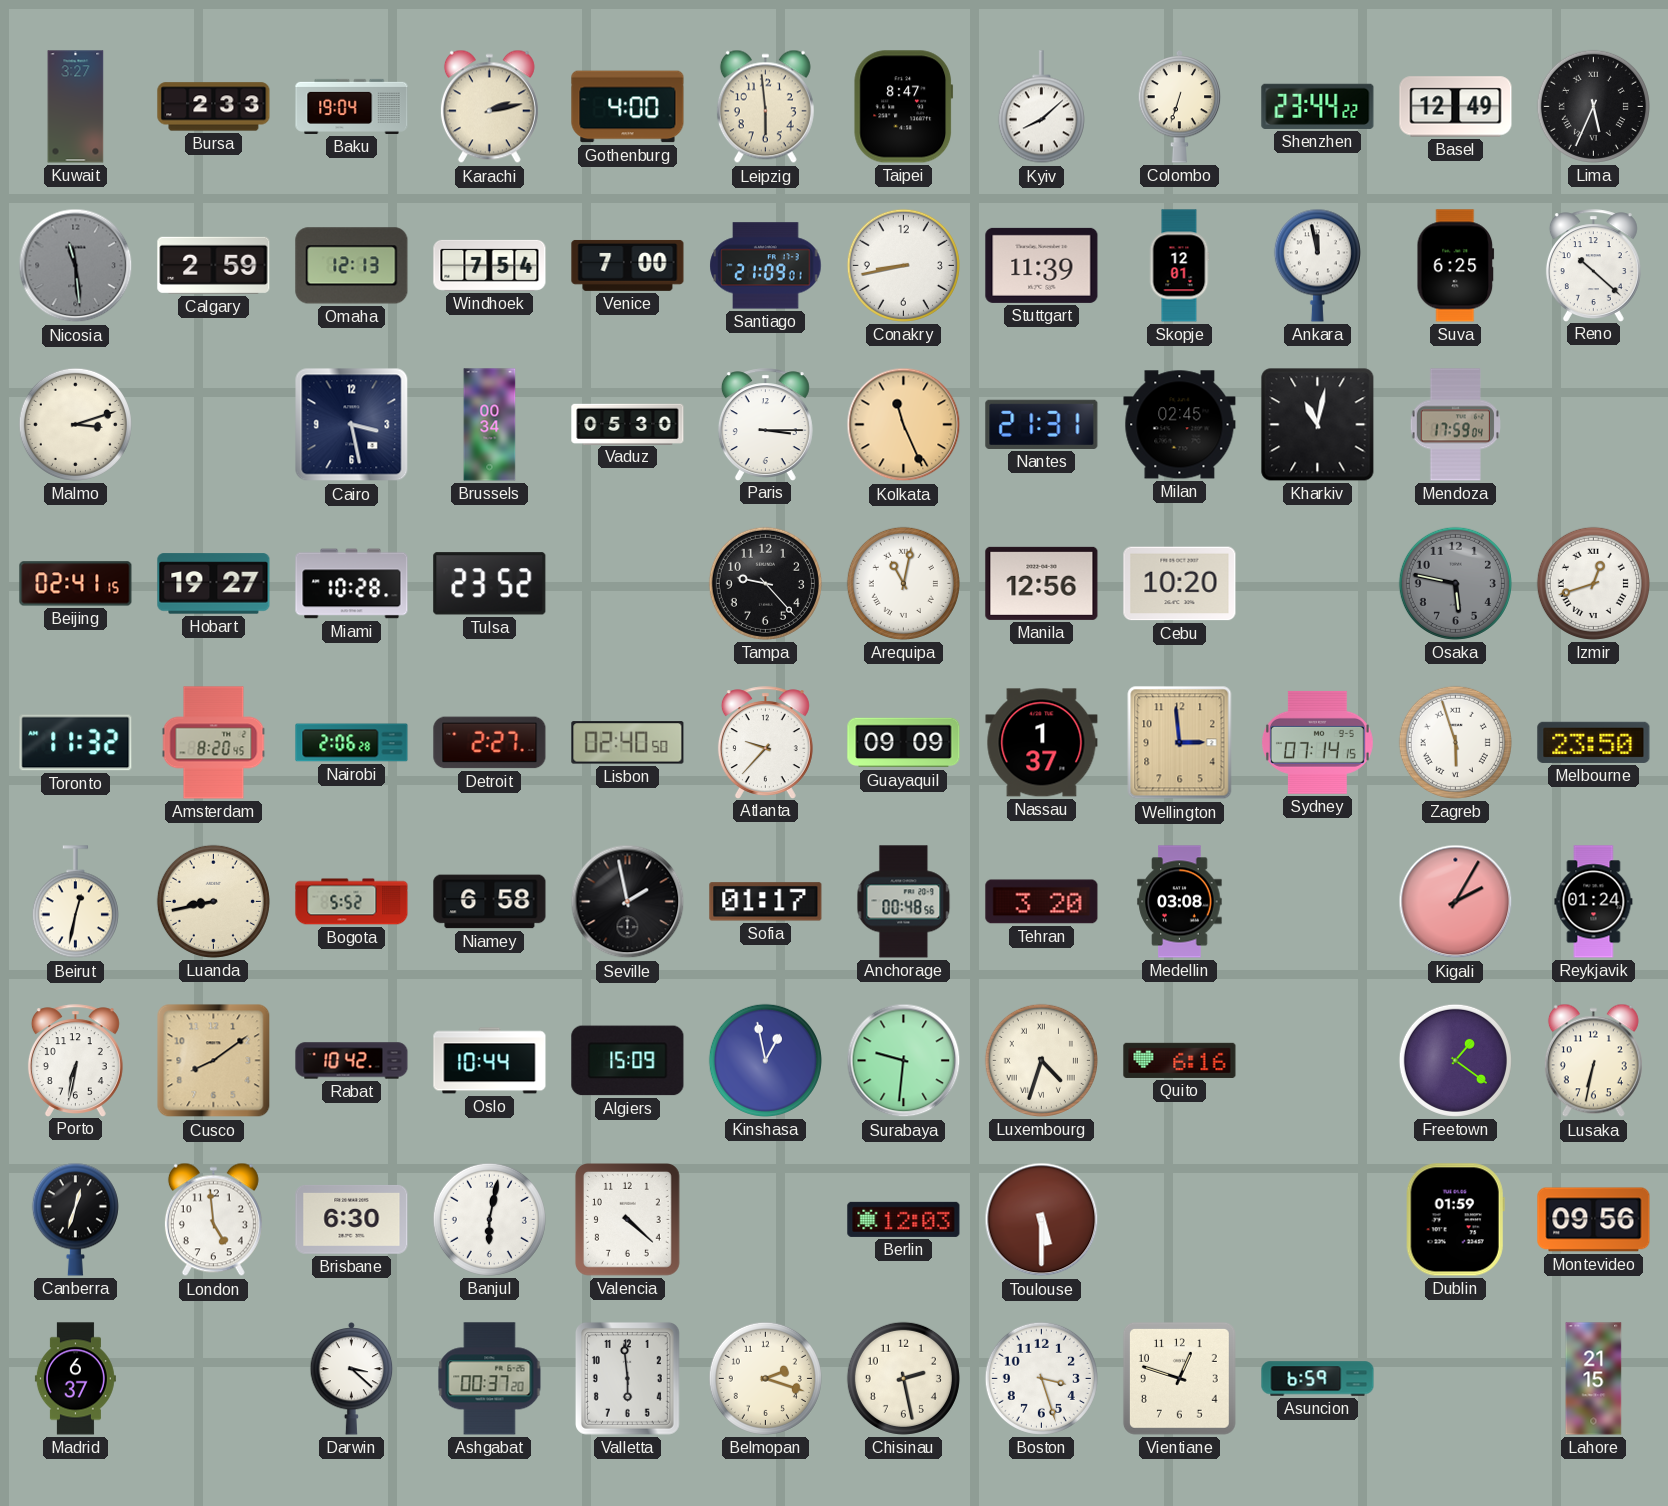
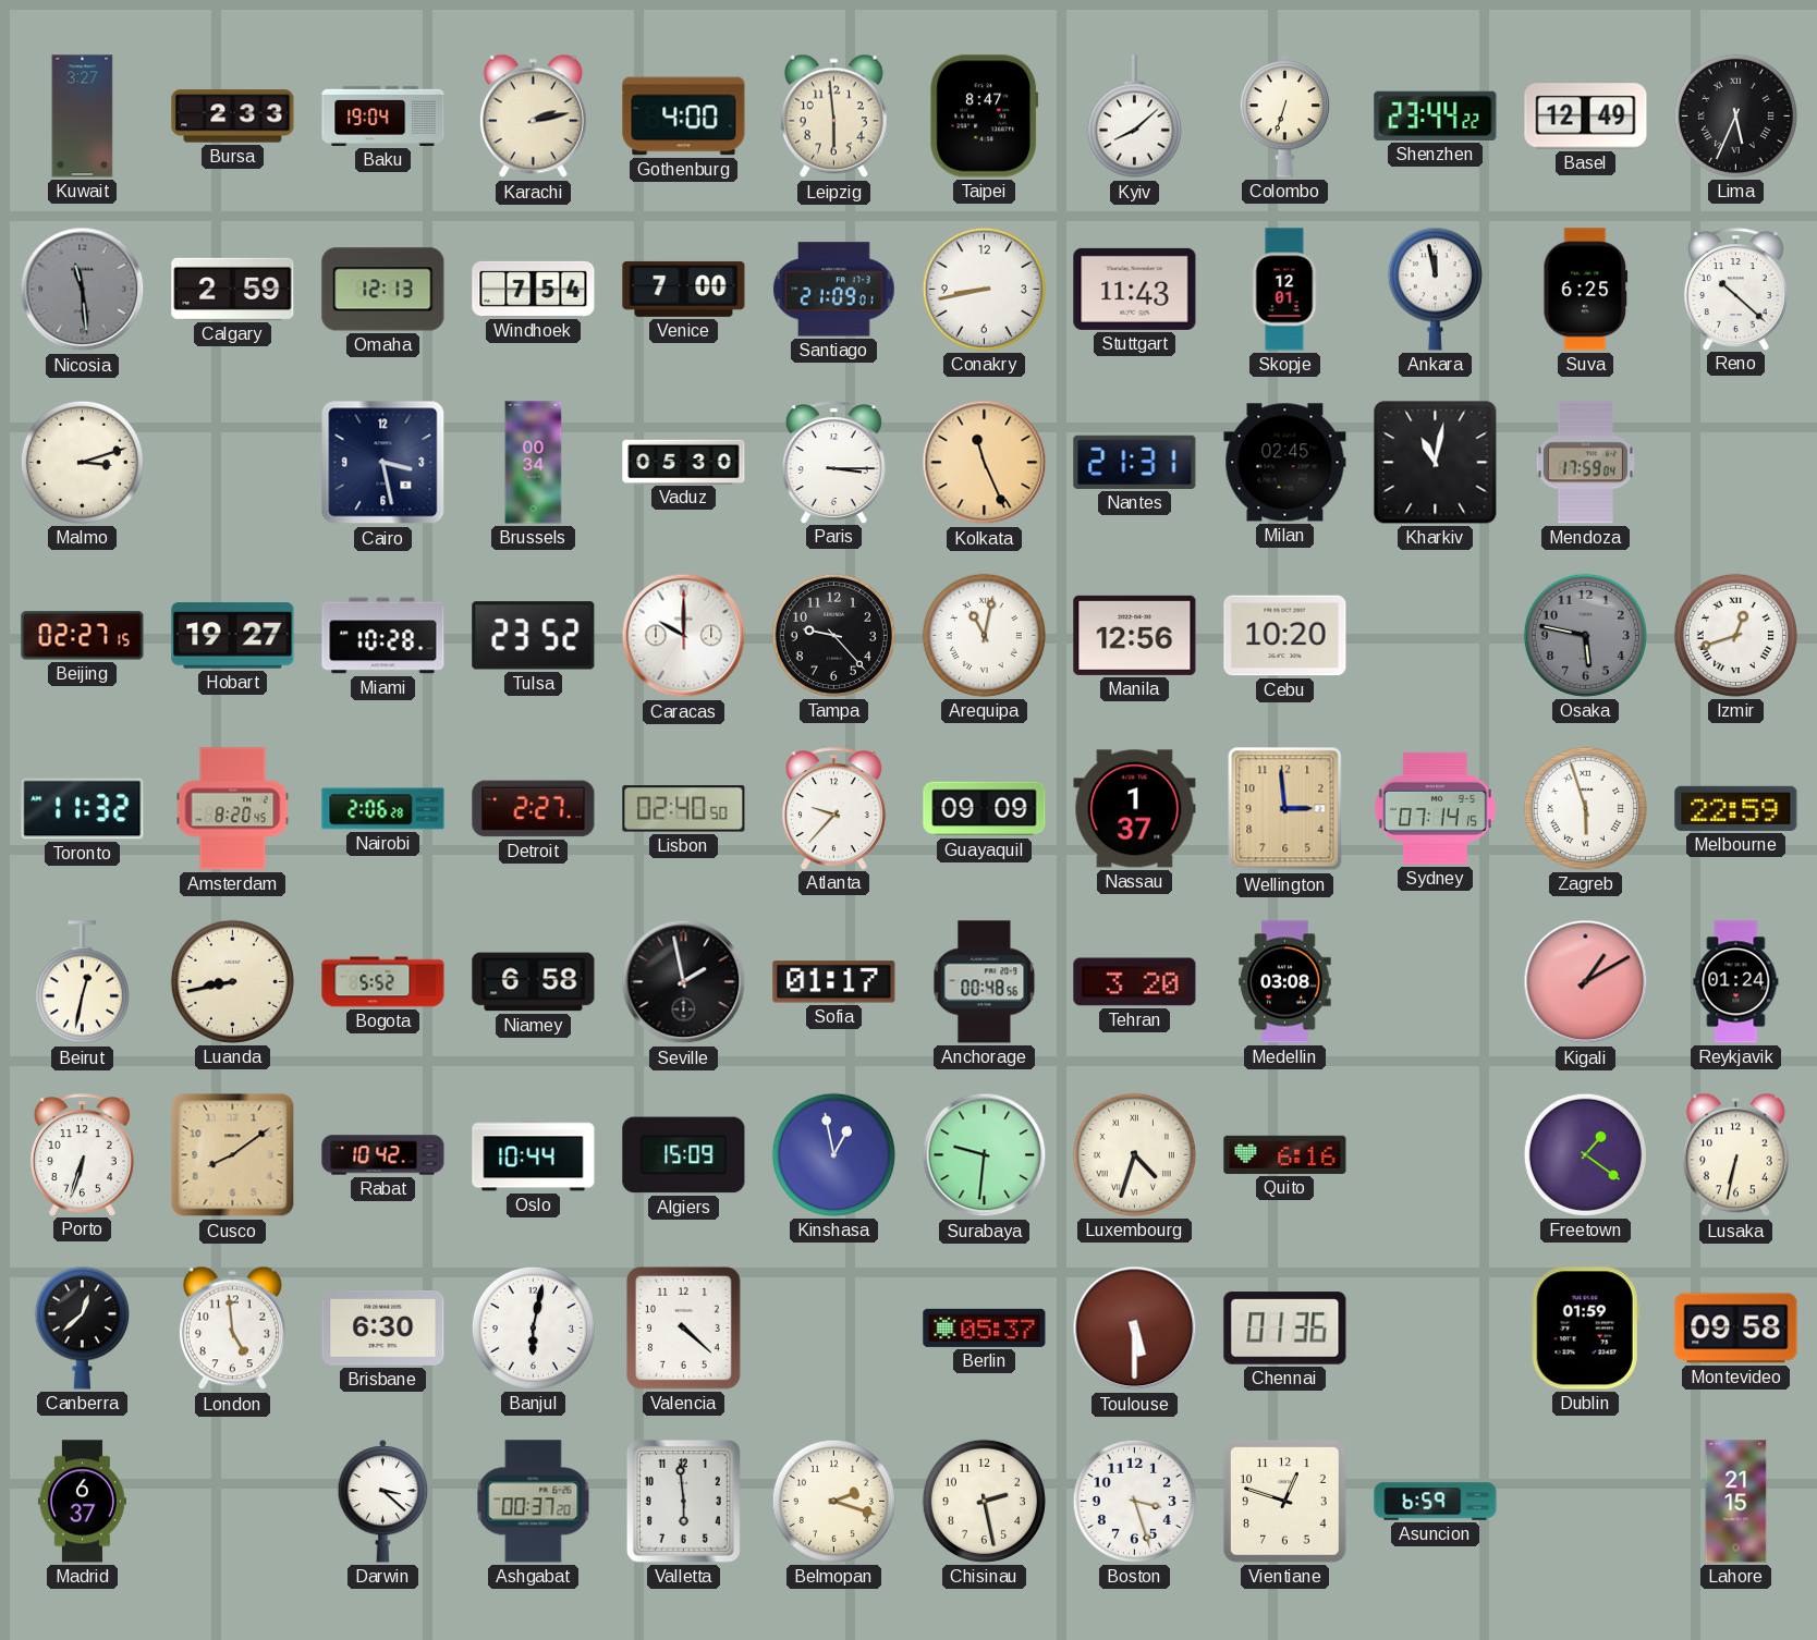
Stuttgart: 11:39 -> 11:43
Beijing: 02:41 -> 02:27
Caracas: none -> 10:00
Melbourne: 23:50 -> 22:59
Kigali: 2:05 -> 1:10
Porto: 6:32 -> 6:33
Canberra: 12:33 -> 12:38
Berlin: 12:03 -> 05:37
Chennai: none -> 01:36
Montevideo: 09:56 -> 09:58
